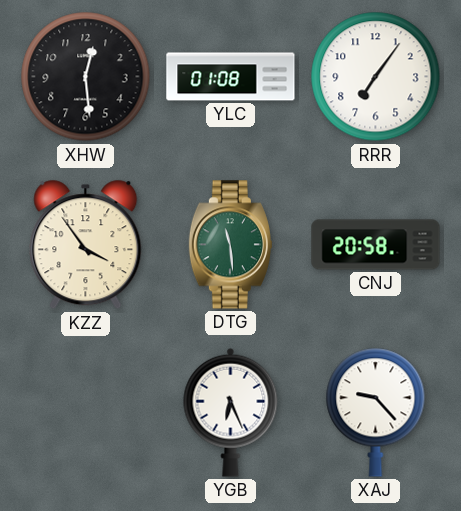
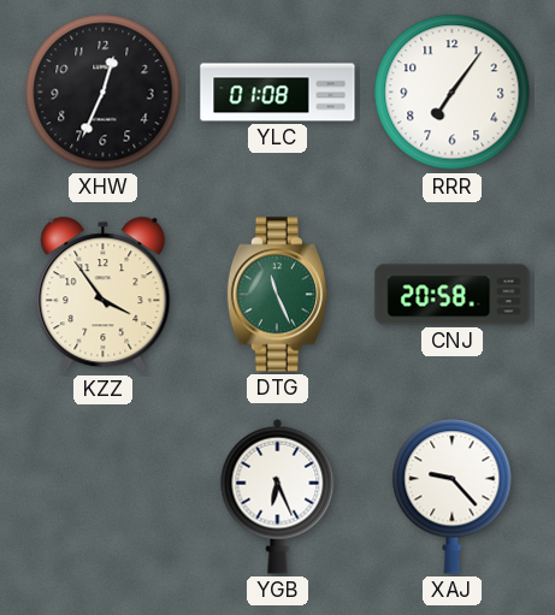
XHW: 12:29 -> 12:34
DTG: 11:29 -> 11:26
